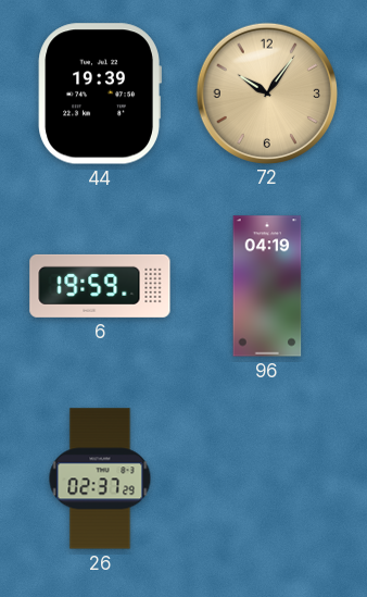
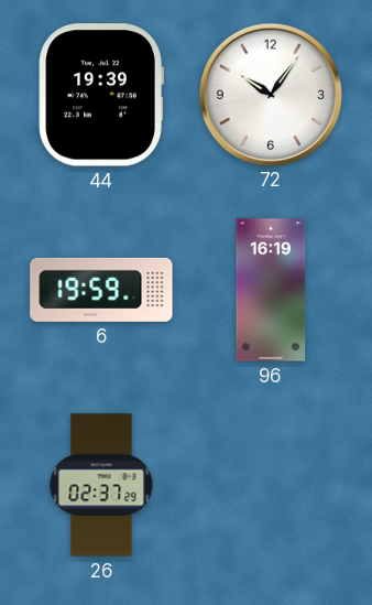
72 dial: champagne -> white
96: 04:19 -> 16:19
